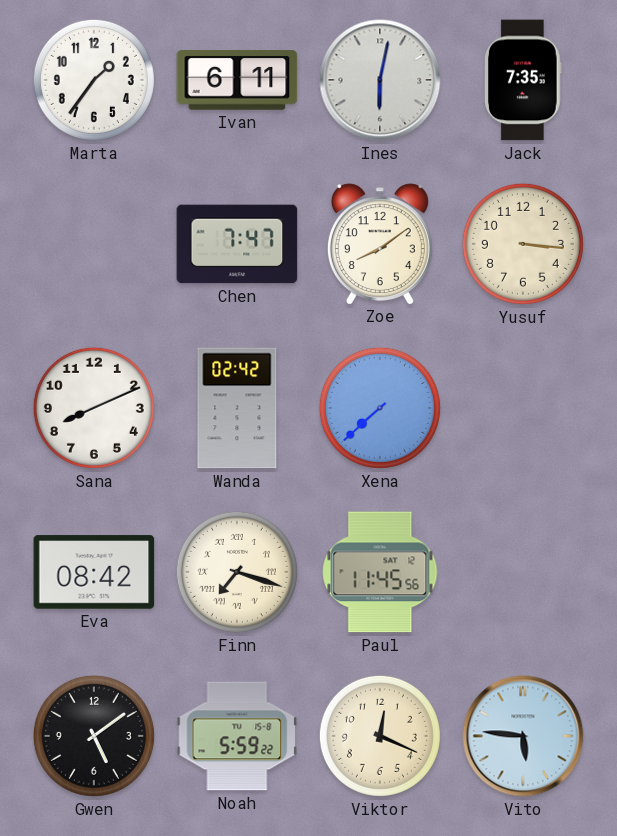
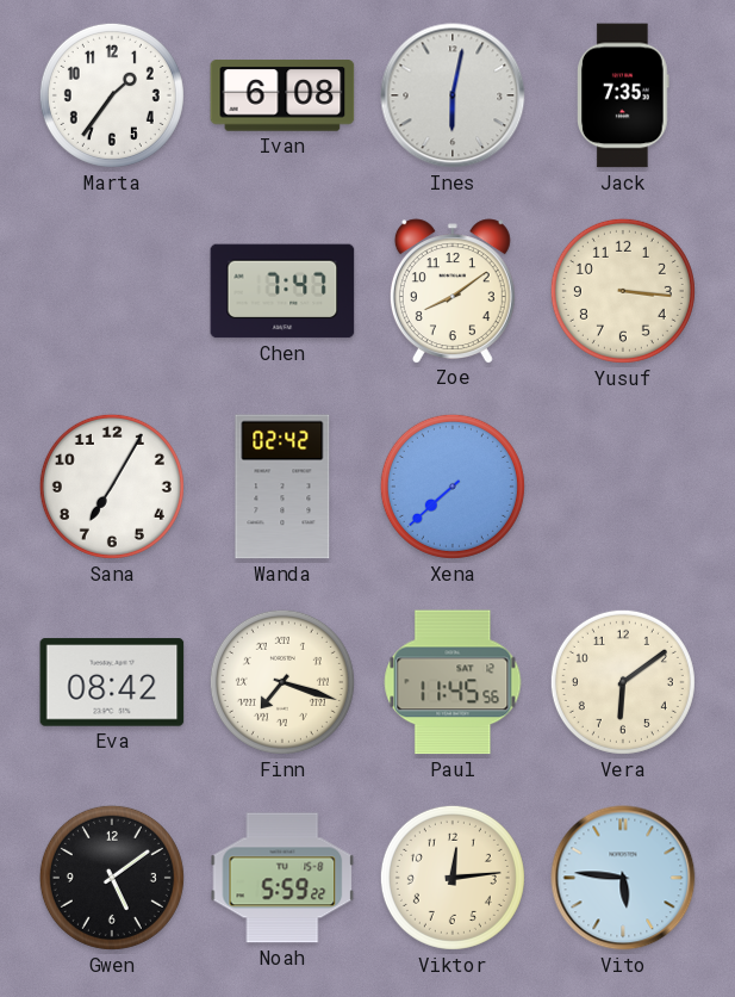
Ivan: 6:11 -> 6:08
Sana: 8:11 -> 7:05
Vera: none -> 6:09
Viktor: 12:19 -> 12:14
